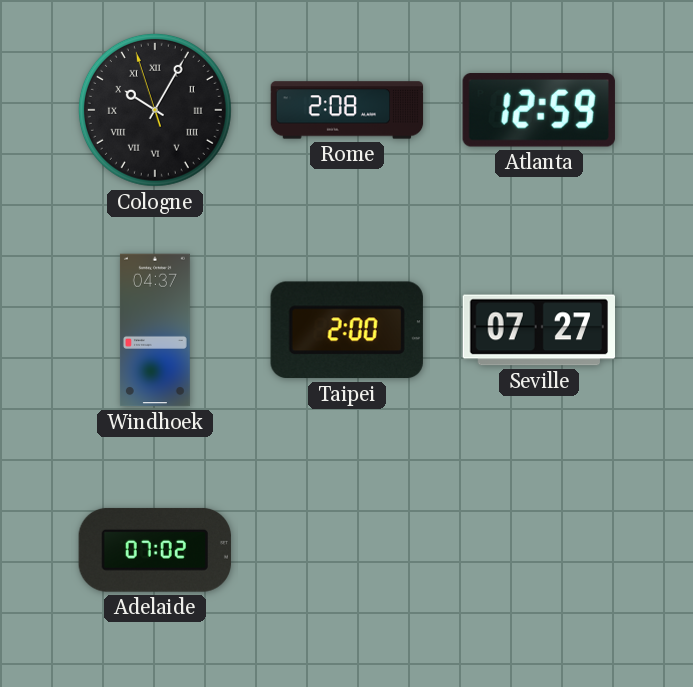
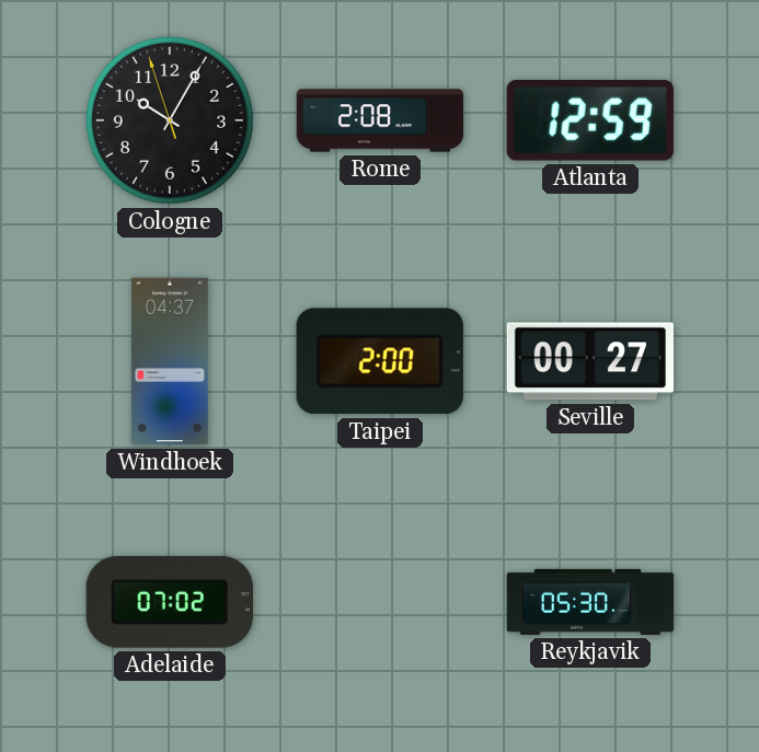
Cologne numerals: Roman -> Arabic
Seville: 07:27 -> 00:27
Reykjavik: none -> 05:30
